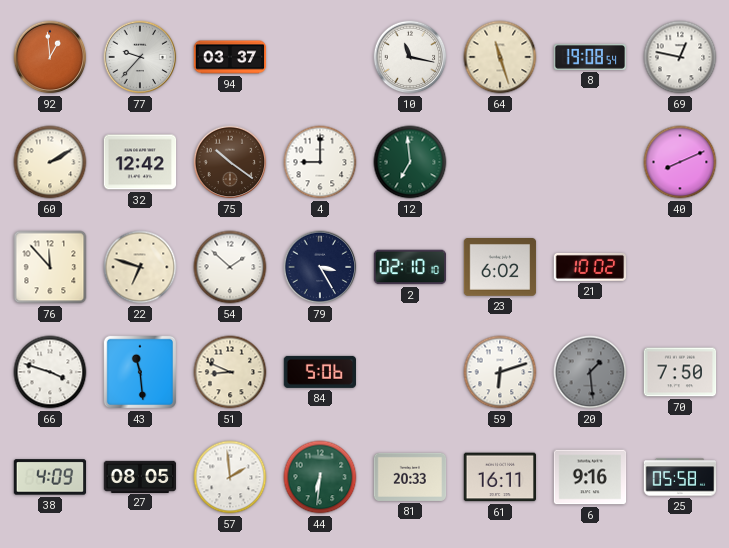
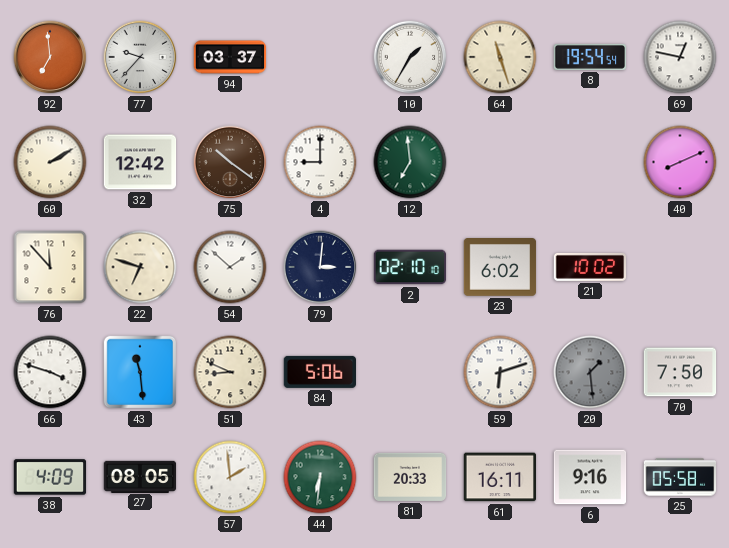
92: 12:59 -> 6:59
10: 11:17 -> 1:35
8: 19:08 -> 19:54
79: 3:25 -> 3:01
